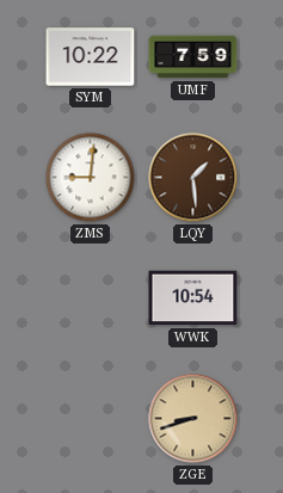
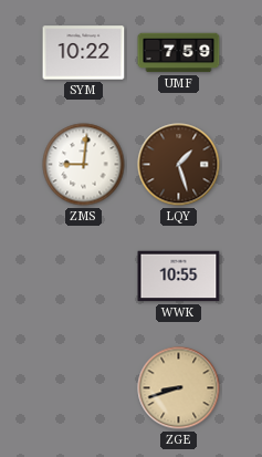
LQY: 1:29 -> 1:27
WWK: 10:54 -> 10:55
